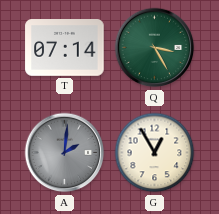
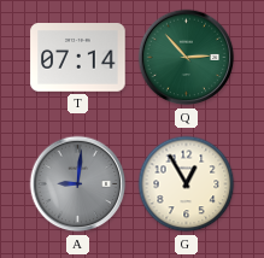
Q: 3:25 -> 2:53
A: 2:01 -> 9:01
